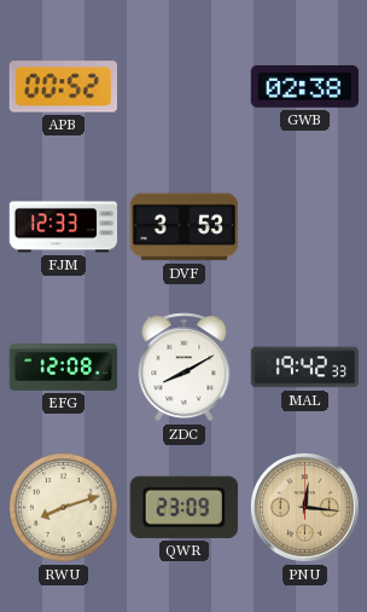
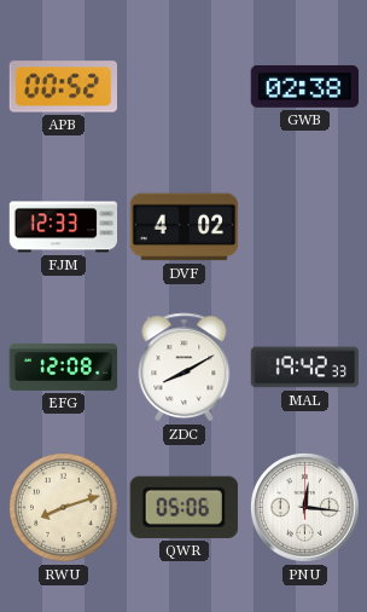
DVF: 3:53 -> 4:02
QWR: 23:09 -> 05:06
PNU dial: champagne -> white
